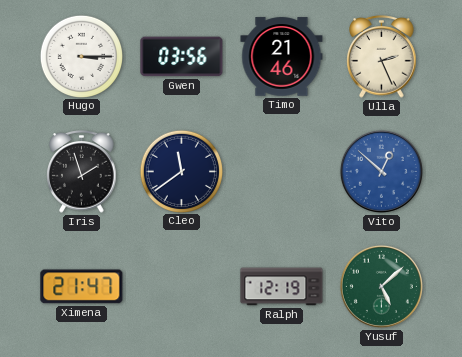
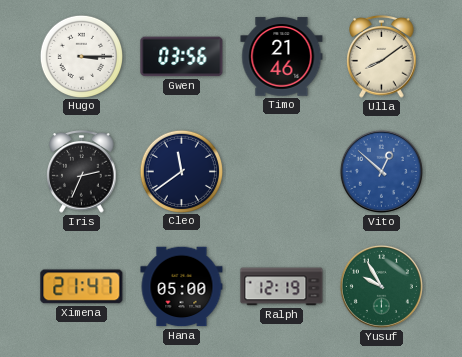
Ulla: 2:26 -> 8:09
Iris: 1:57 -> 2:34
Hana: none -> 05:00
Yusuf: 5:08 -> 9:55
